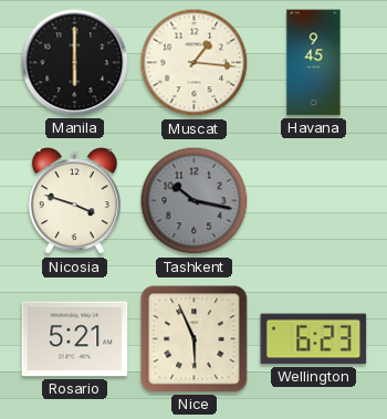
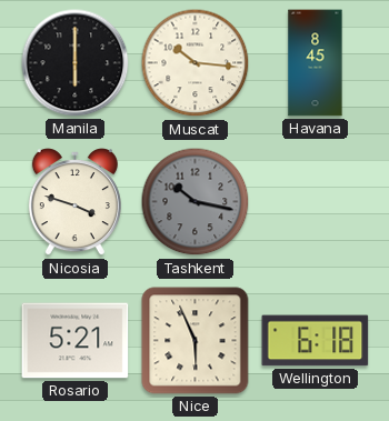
Muscat: 1:16 -> 10:16
Havana: 9:45 -> 8:45
Wellington: 6:23 -> 6:18
